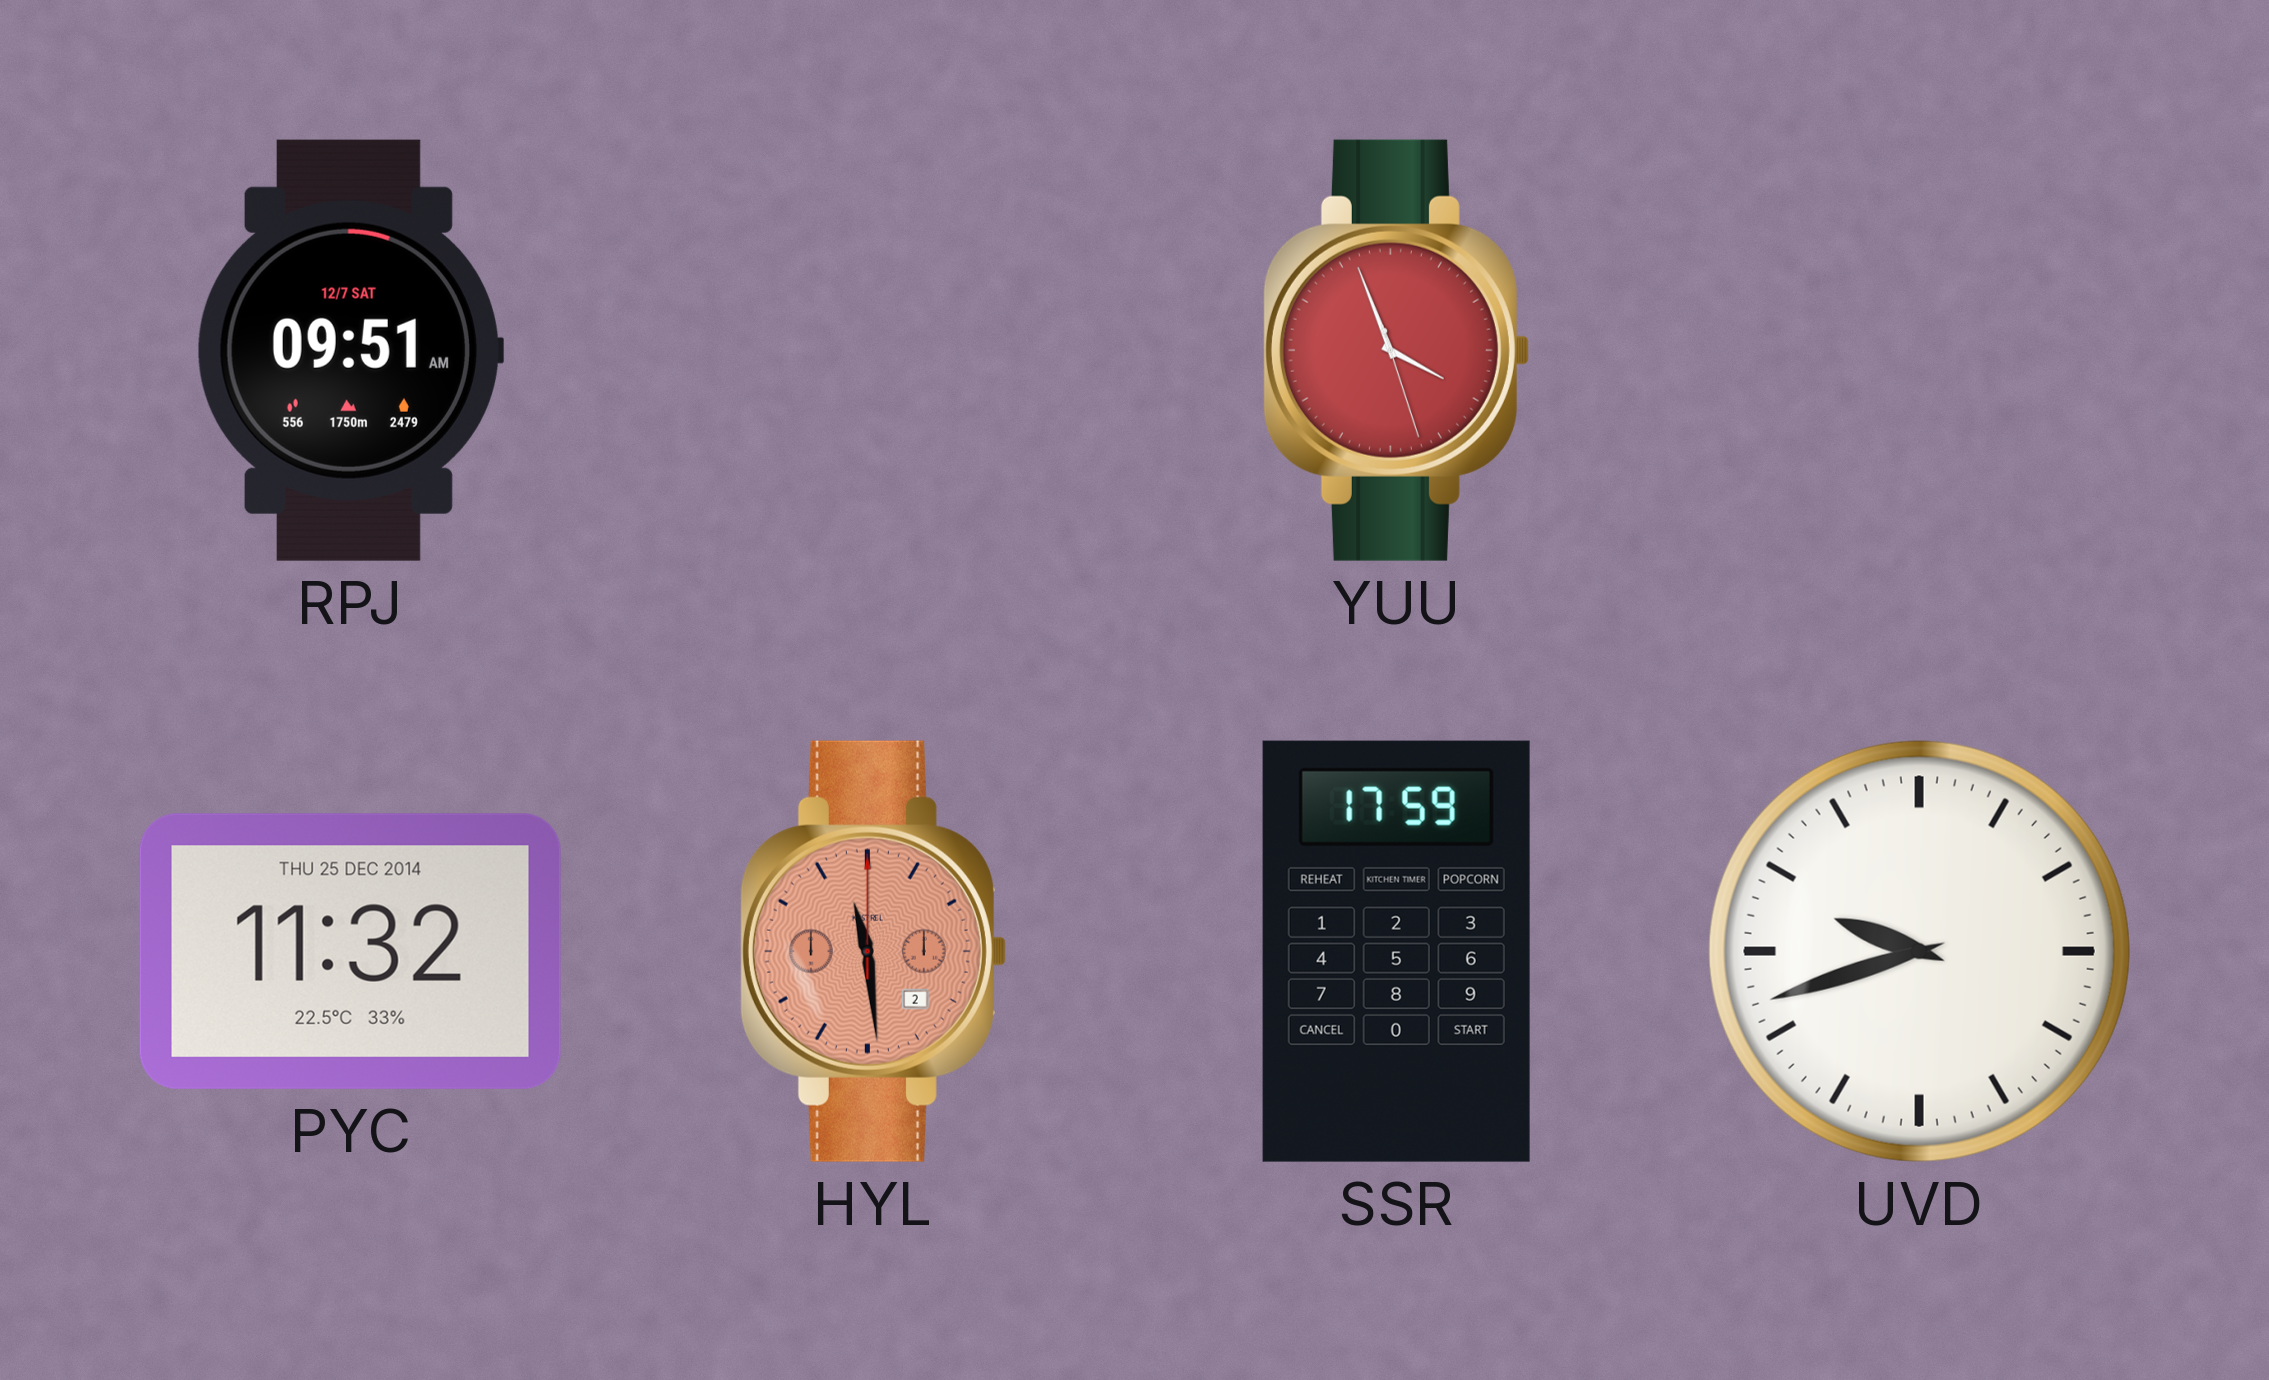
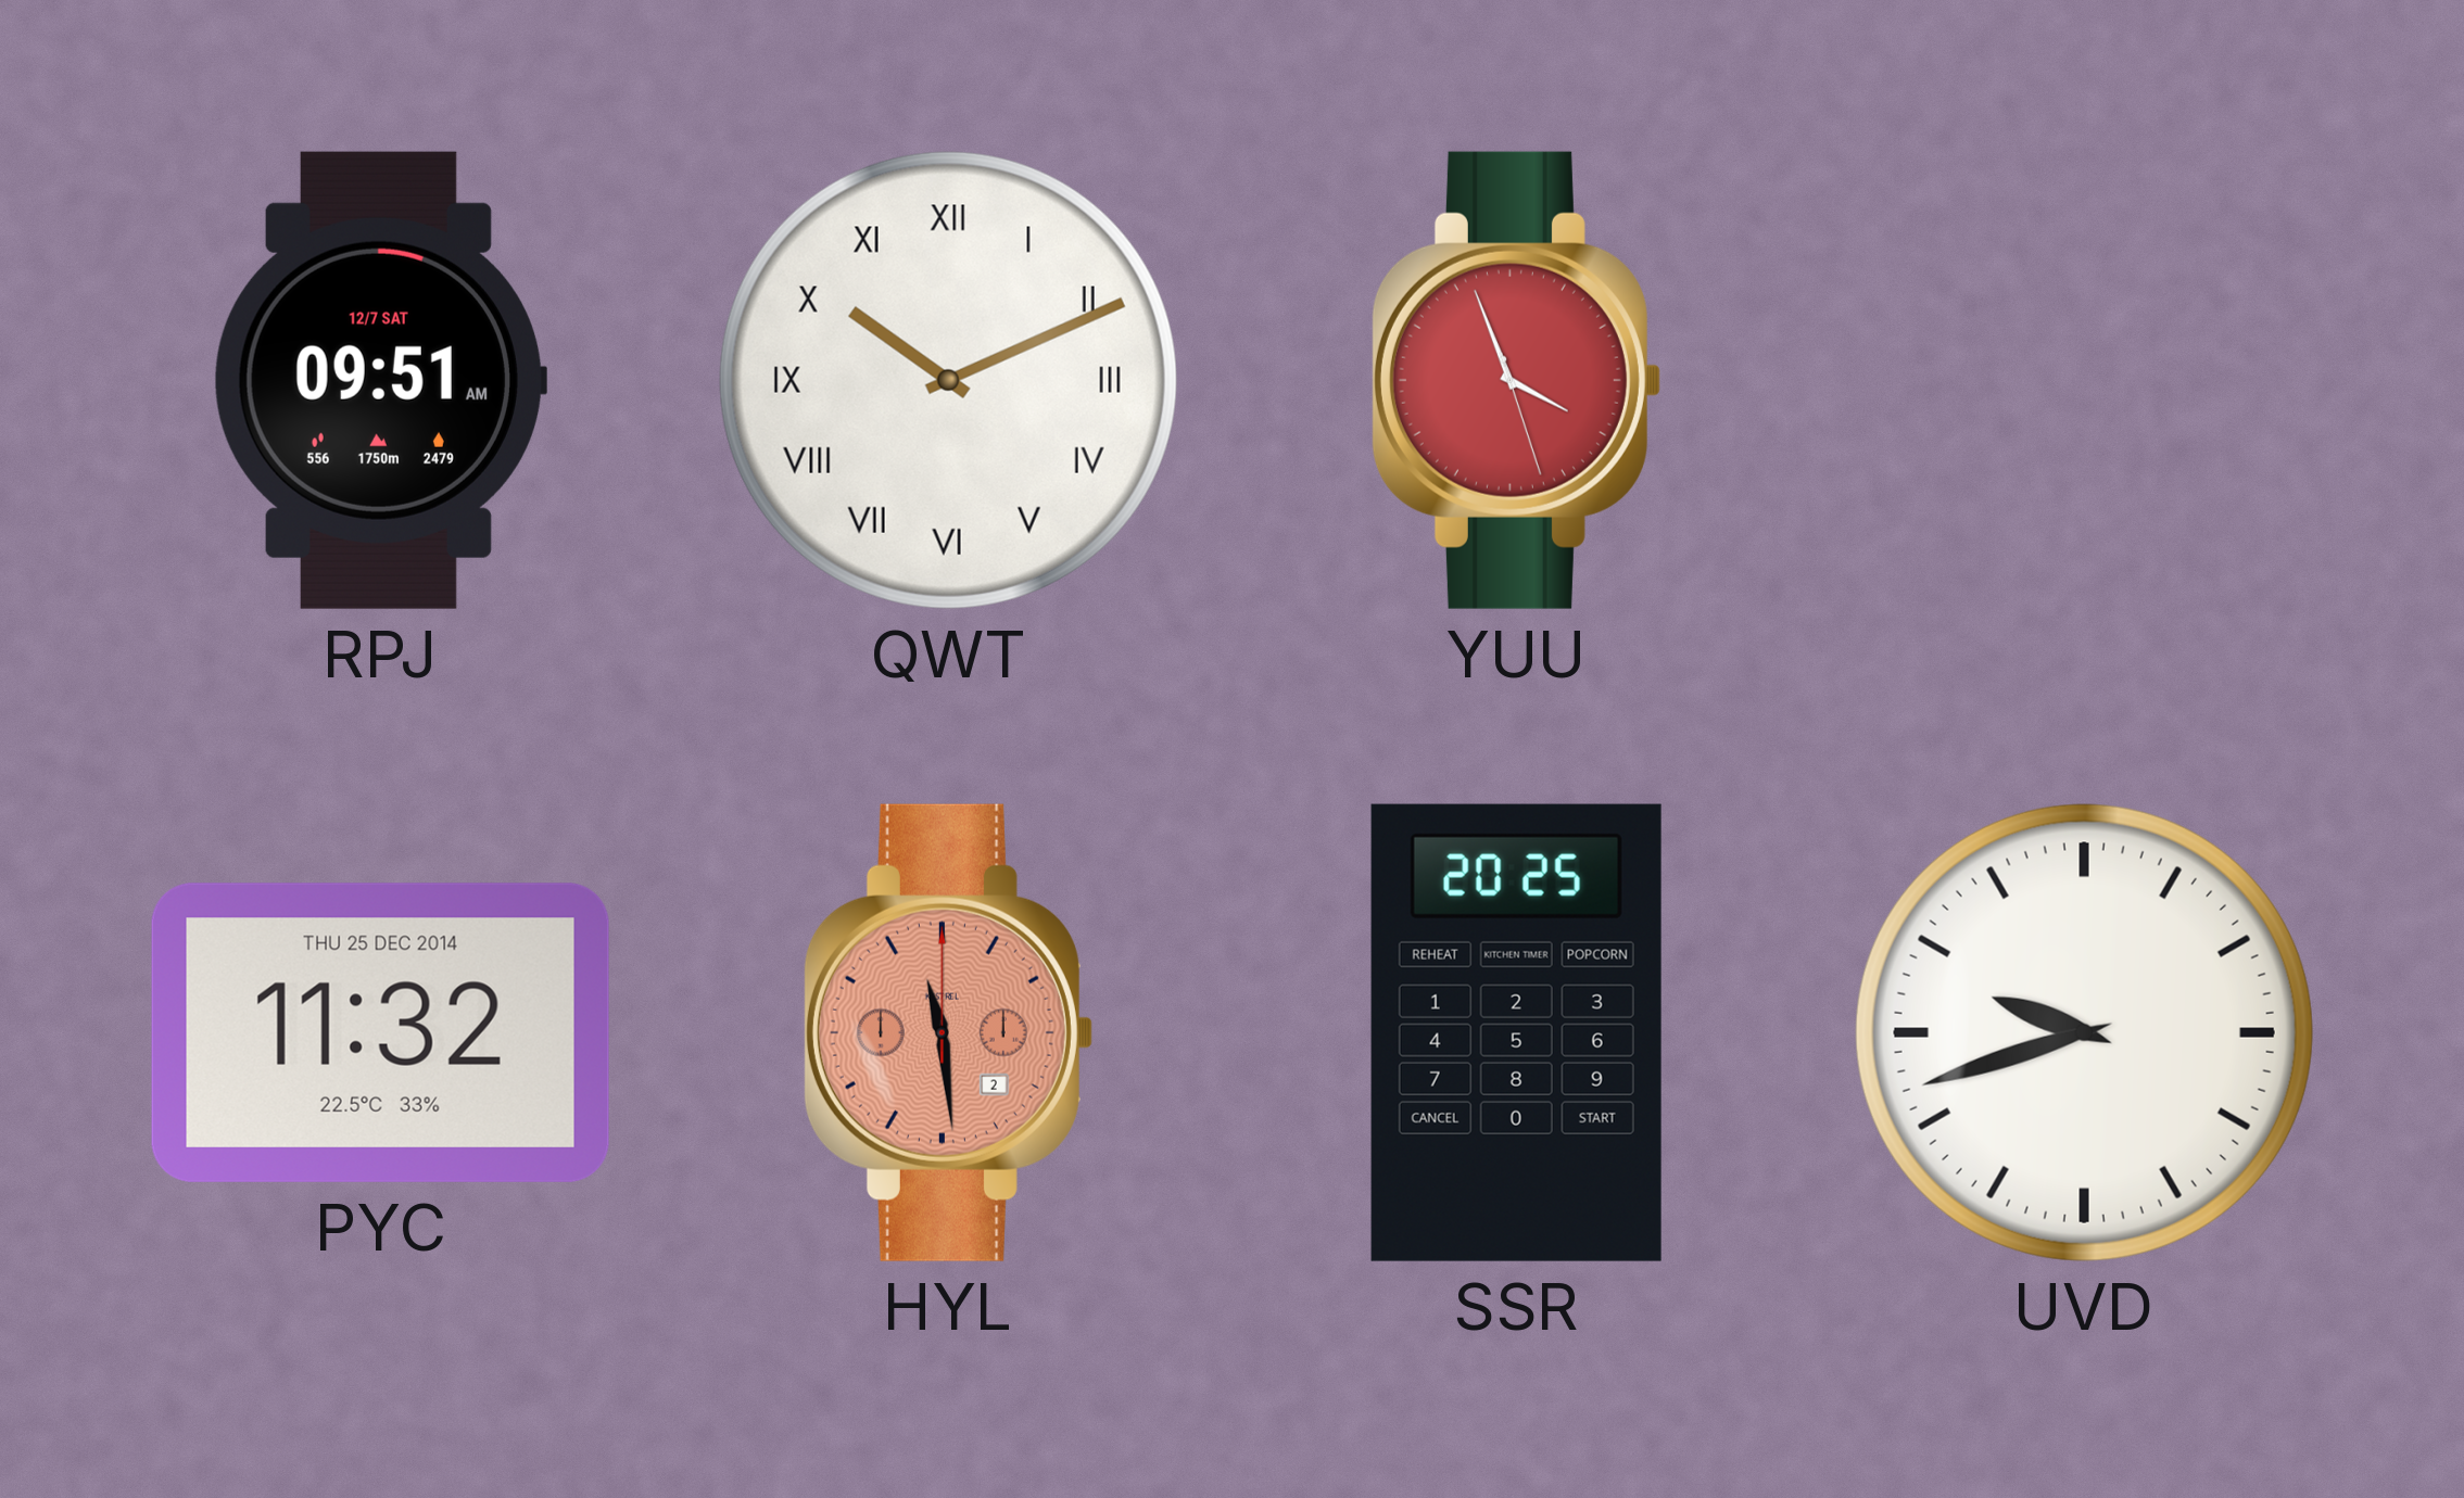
QWT: none -> 10:11
SSR: 17:59 -> 20:25
